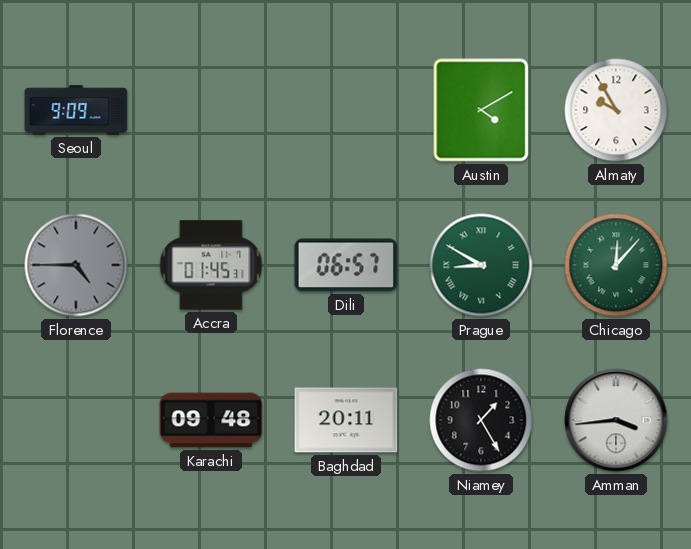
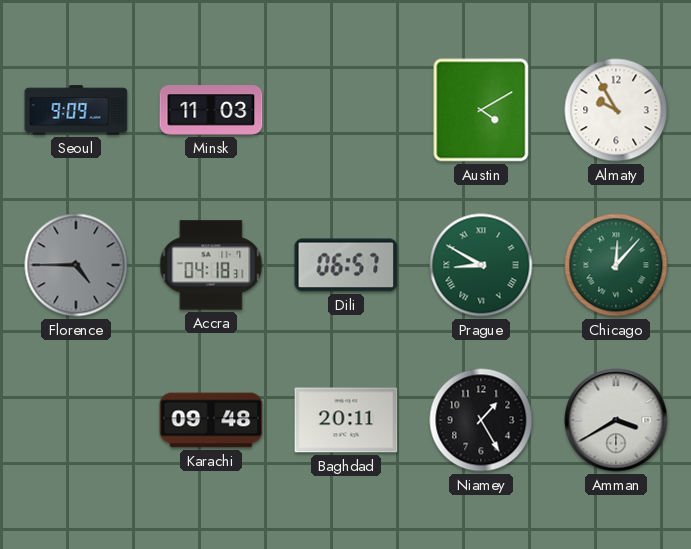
Minsk: none -> 11:03
Accra: 01:45 -> 04:18
Amman: 3:44 -> 3:40
